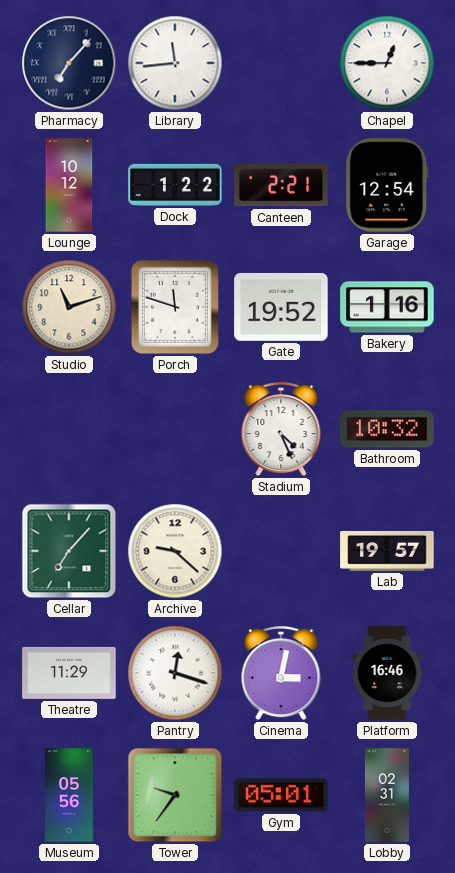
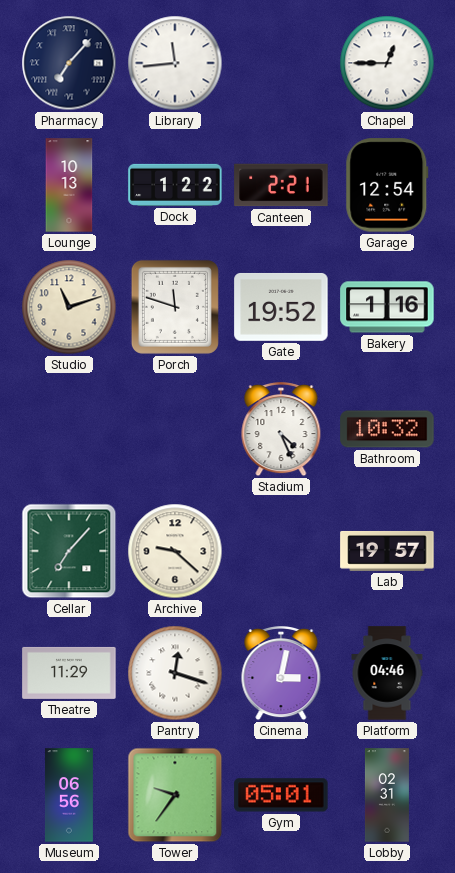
Lounge: 10:12 -> 10:13
Platform: 16:46 -> 04:46
Museum: 05:56 -> 06:56
